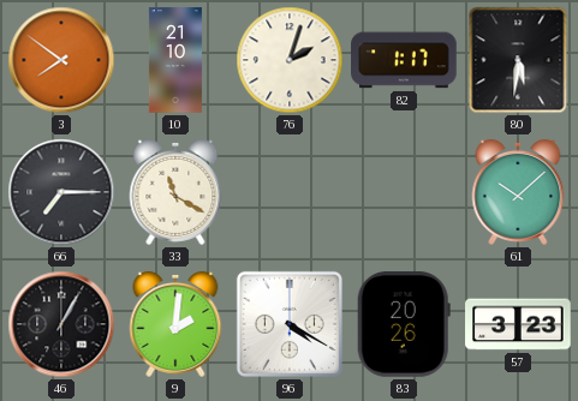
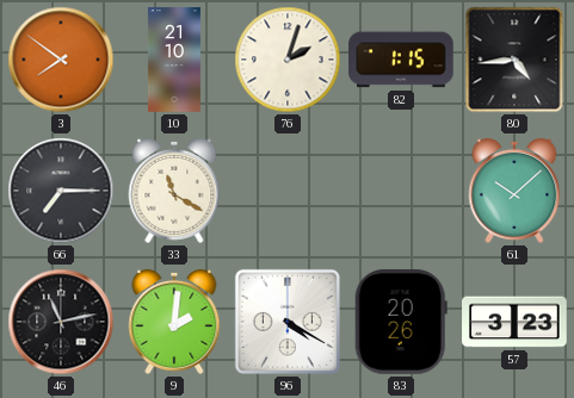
82: 1:17 -> 1:15
80: 5:31 -> 4:44
46: 1:05 -> 11:13
